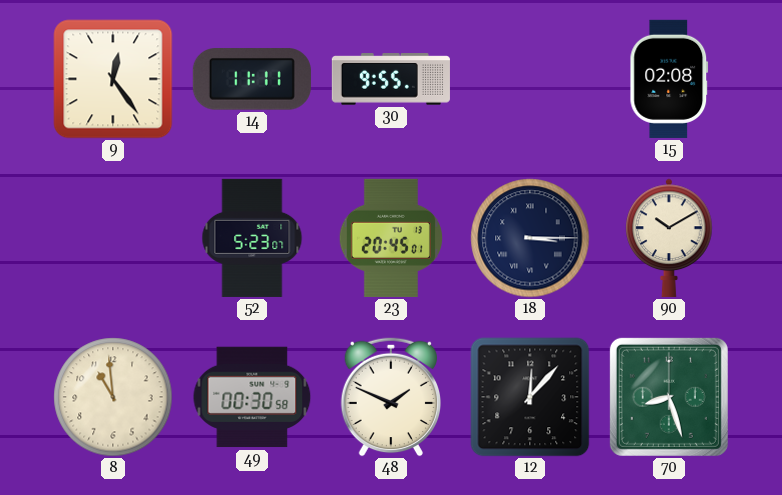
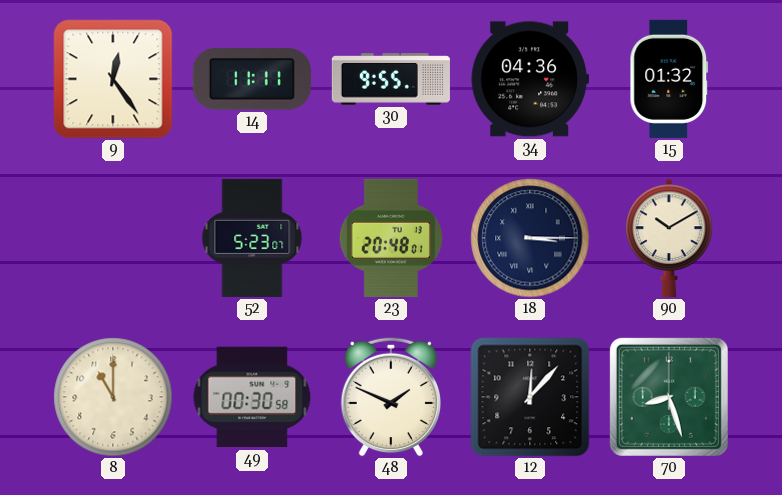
34: none -> 04:36
15: 02:08 -> 01:32
23: 20:45 -> 20:48
8: 10:59 -> 11:00
